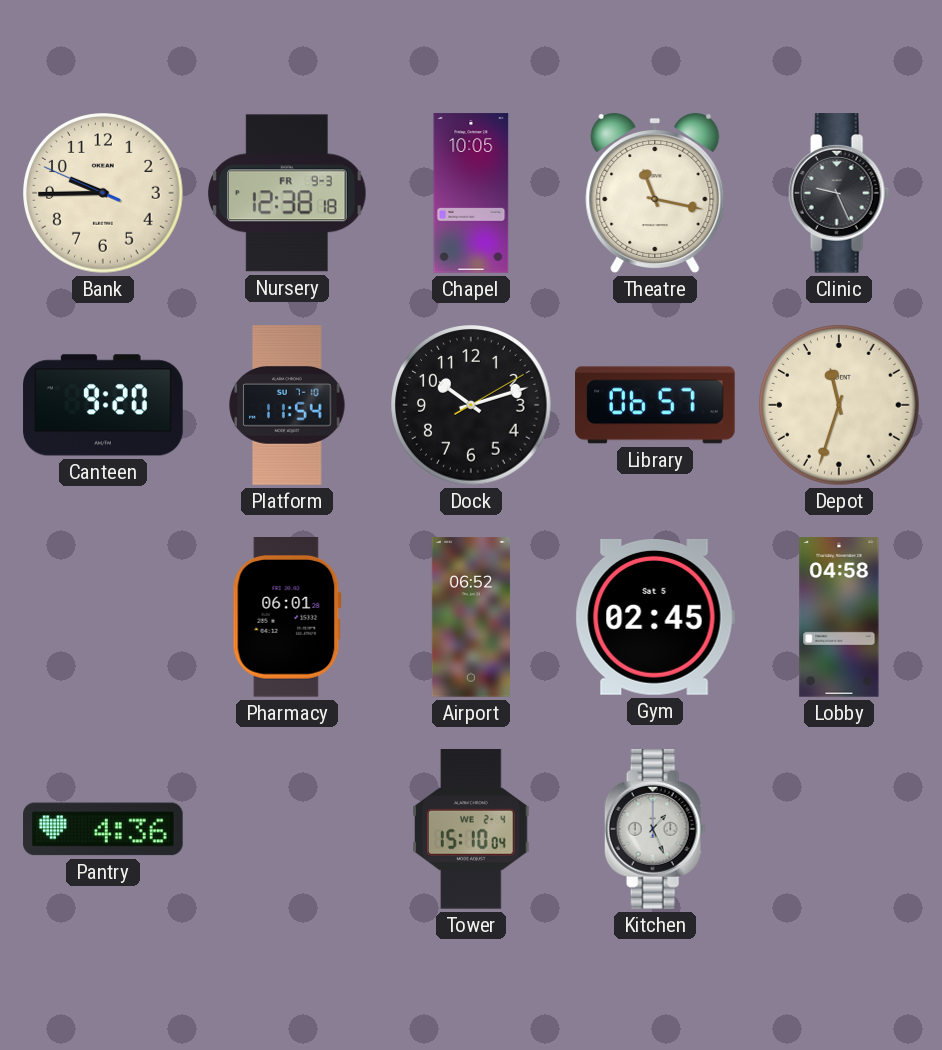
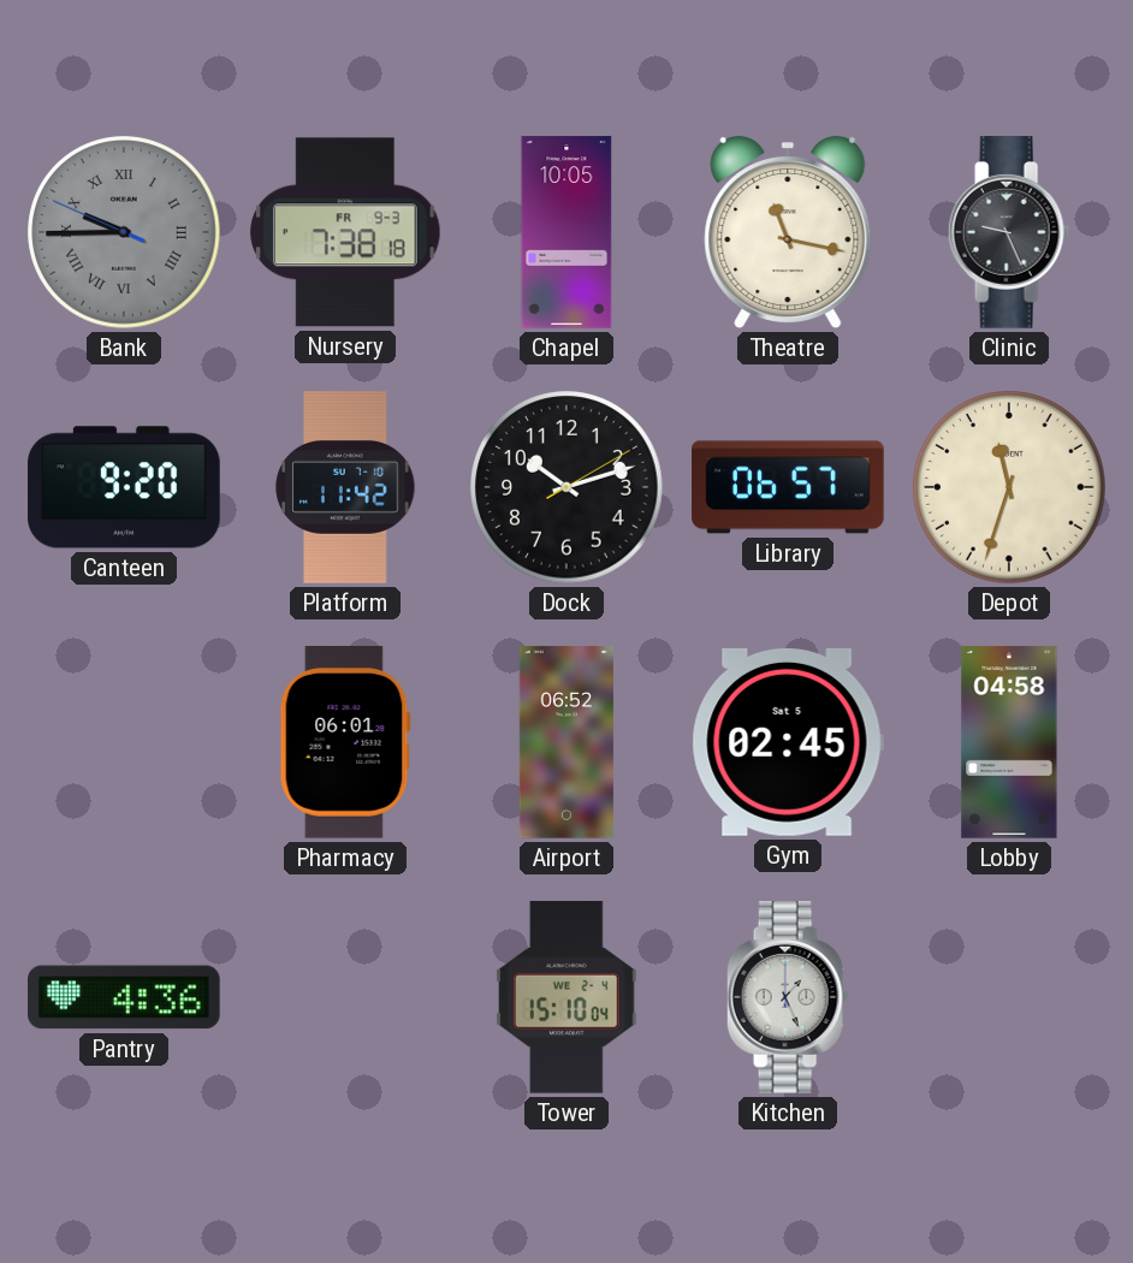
Bank dial: cream -> grey
Bank numerals: Arabic -> Roman
Nursery: 12:38 -> 7:38
Platform: 11:54 -> 11:42
